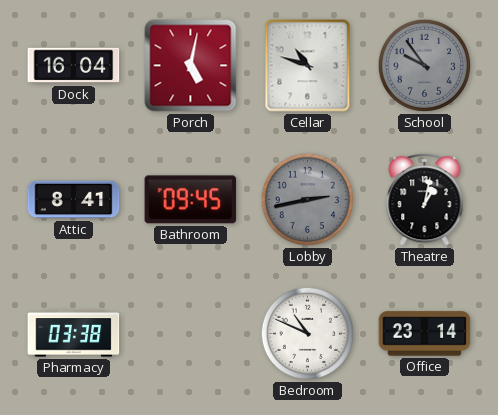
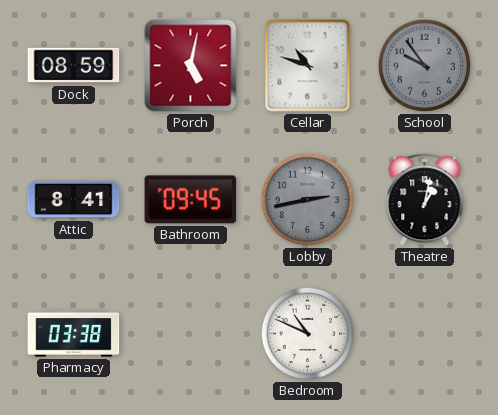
Dock: 16:04 -> 08:59
Office: 23:14 -> none
